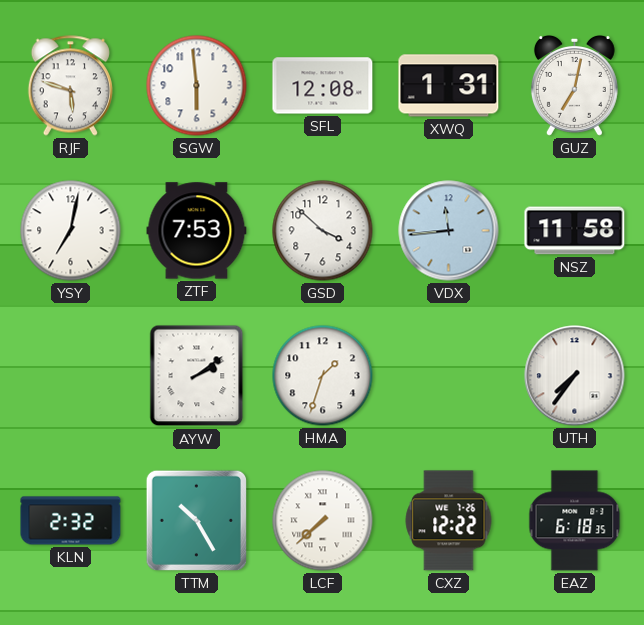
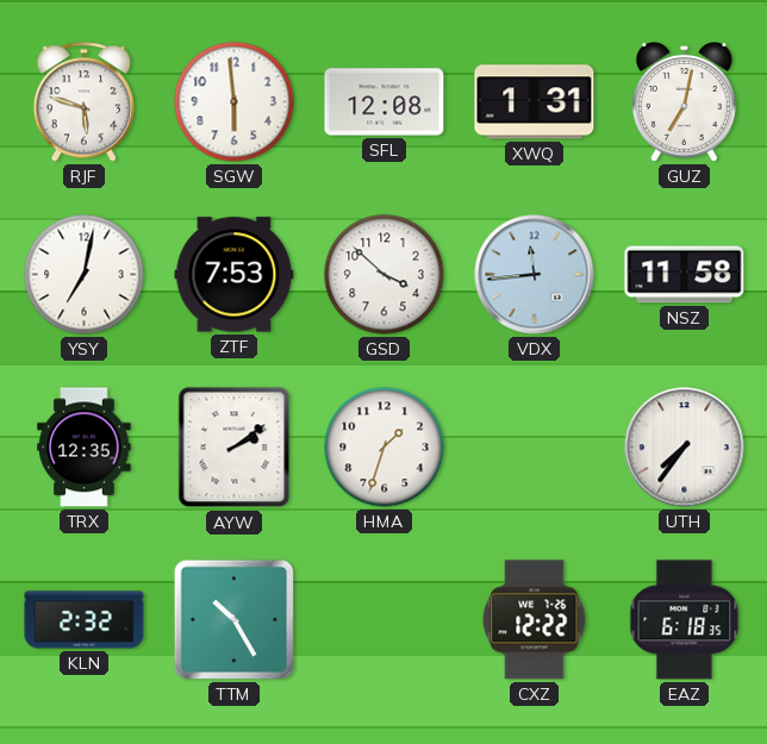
TRX: none -> 12:35
LCF: 7:38 -> none
